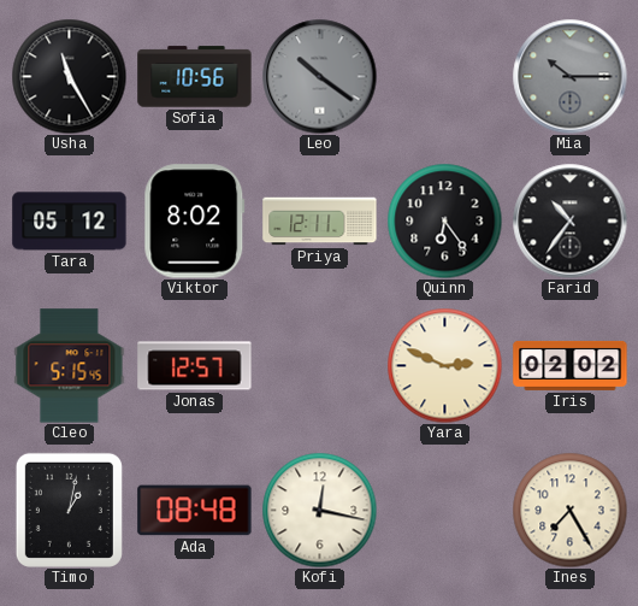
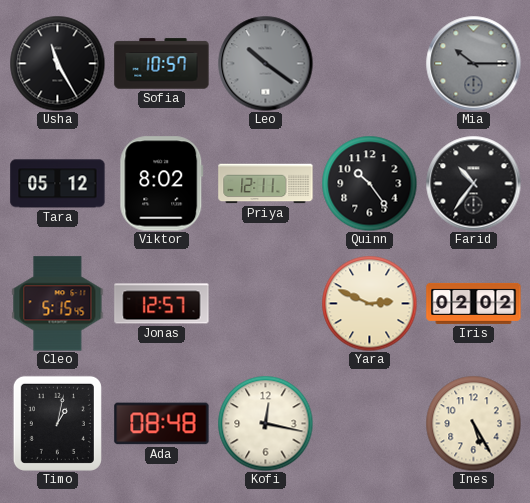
Sofia: 10:56 -> 10:57
Quinn: 6:24 -> 10:24
Ines: 7:25 -> 5:25
